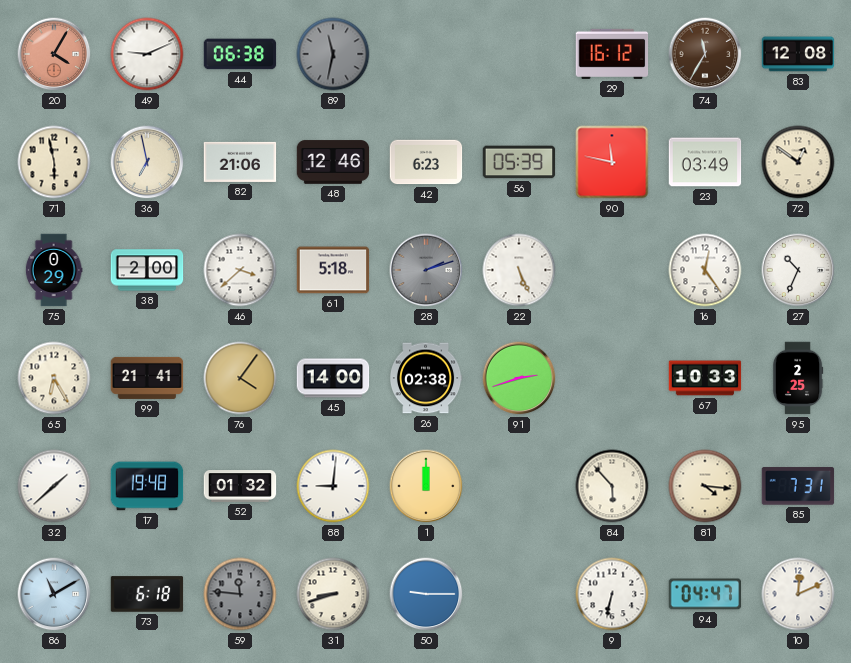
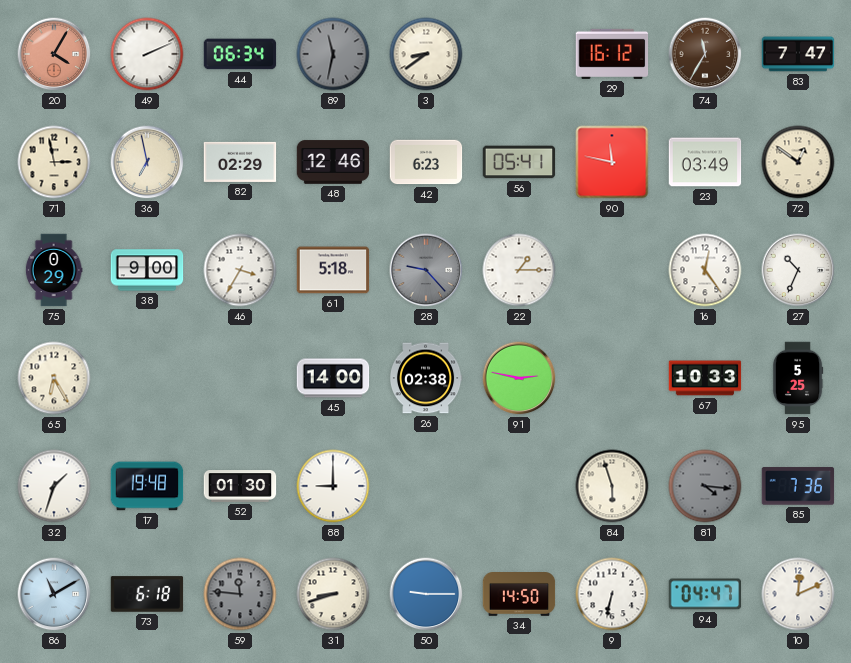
49: 9:11 -> 2:11
44: 06:38 -> 06:34
3: none -> 8:39
83: 12:08 -> 7:47
71: 5:58 -> 2:58
82: 21:06 -> 02:29
56: 05:39 -> 05:41
38: 2:00 -> 9:00
46: 3:38 -> 3:35
28: 2:12 -> 9:23
22: 5:26 -> 1:15
99: 21:41 -> none
76: 4:06 -> none
91: 2:42 -> 2:47
95: 2:25 -> 5:25
32: 1:38 -> 1:33
52: 01:32 -> 01:30
88: 9:01 -> 9:00
1: 12:00 -> none
84: 5:53 -> 5:57
81 dial: cream -> grey
85: 7:31 -> 7:36
34: none -> 14:50
